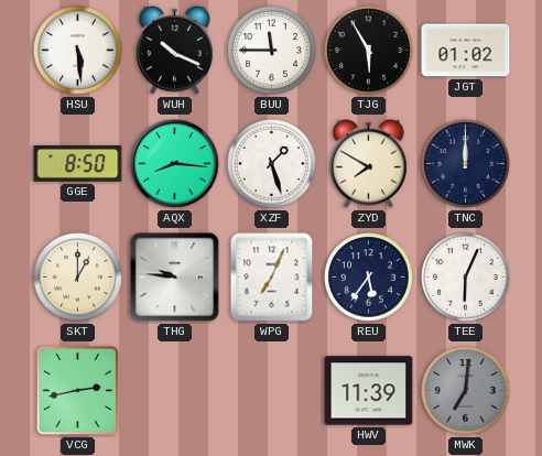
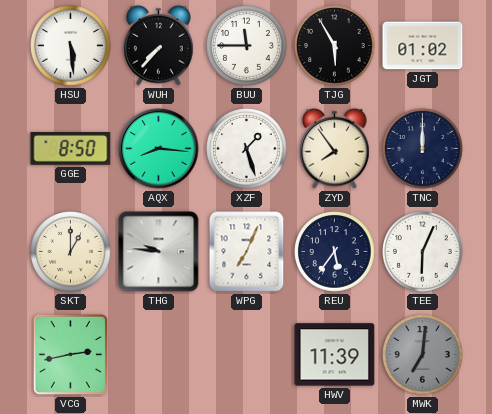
WUH: 10:19 -> 7:37
ZYD: 7:50 -> 7:54
